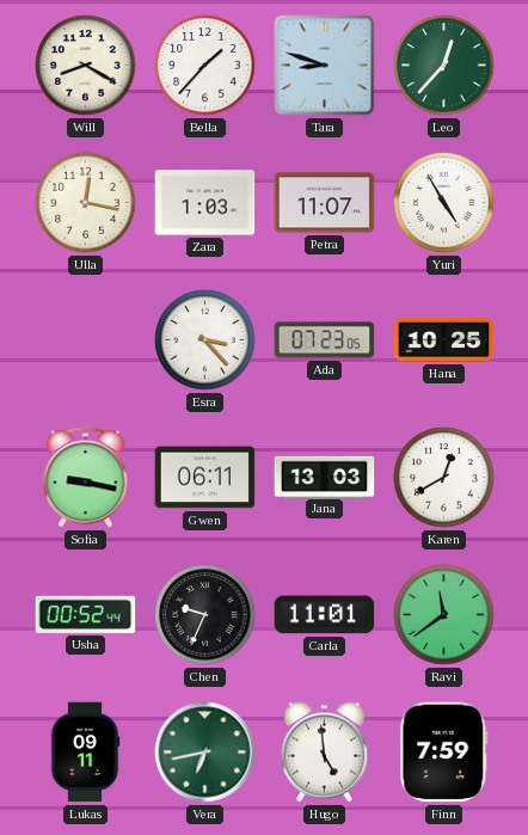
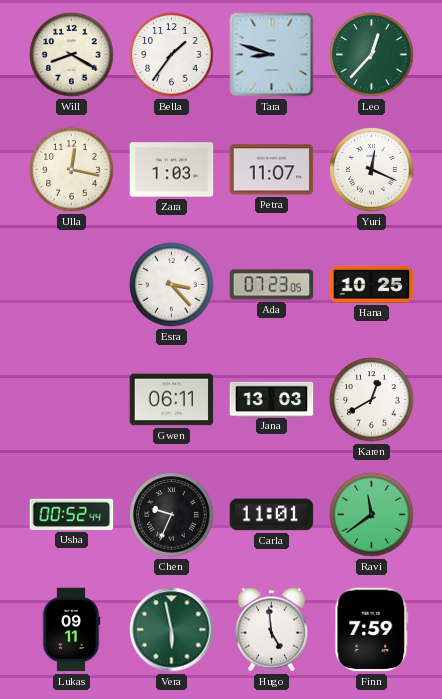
Bella: 1:37 -> 1:36
Yuri: 4:55 -> 12:19
Sofia: 9:17 -> none
Vera: 6:43 -> 5:58
